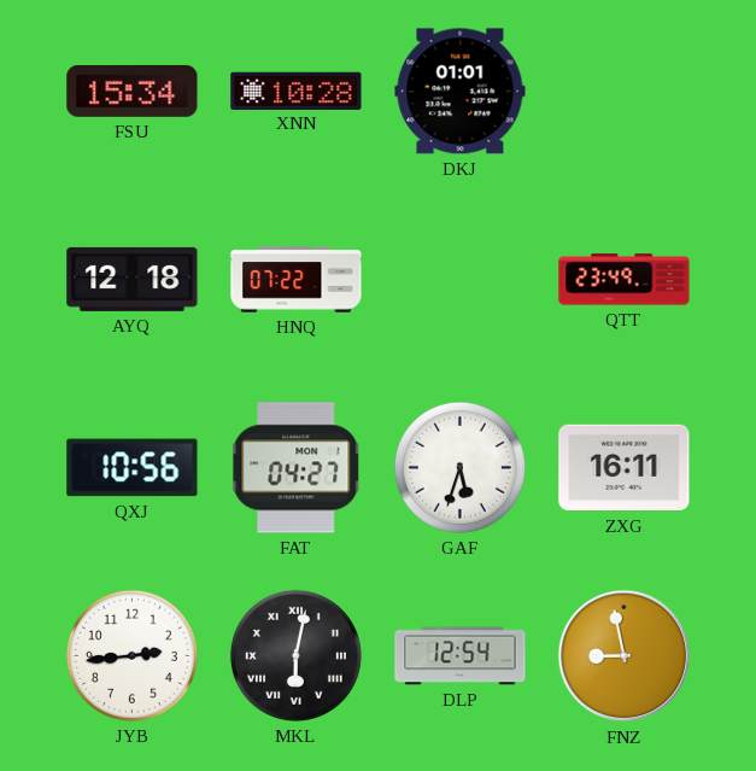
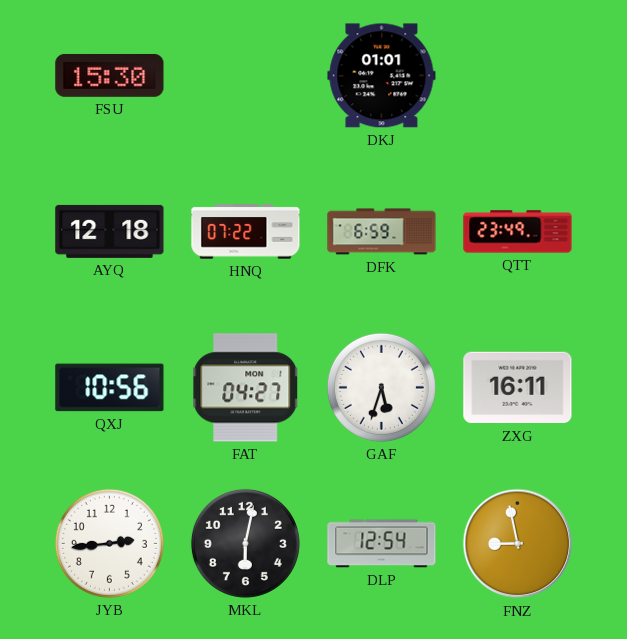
FSU: 15:34 -> 15:30
XNN: 10:28 -> none
DFK: none -> 6:59
MKL numerals: Roman -> Arabic
